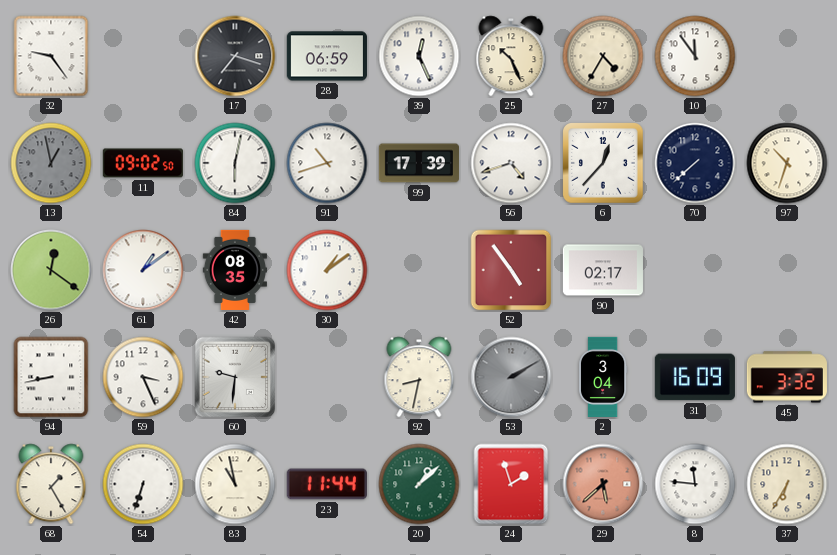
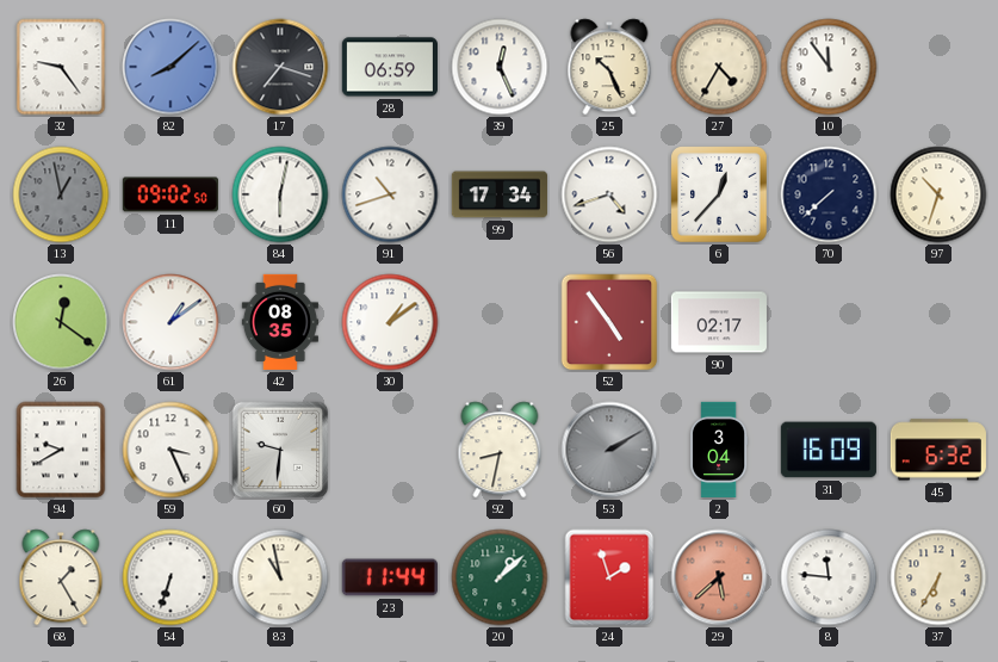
82: none -> 8:08
99: 17:39 -> 17:34
94: 8:43 -> 9:40
45: 3:32 -> 6:32
